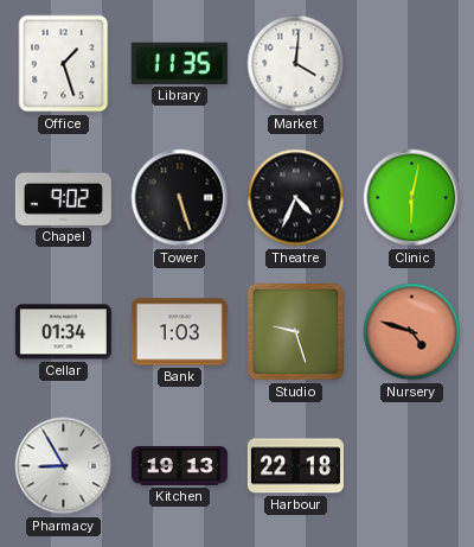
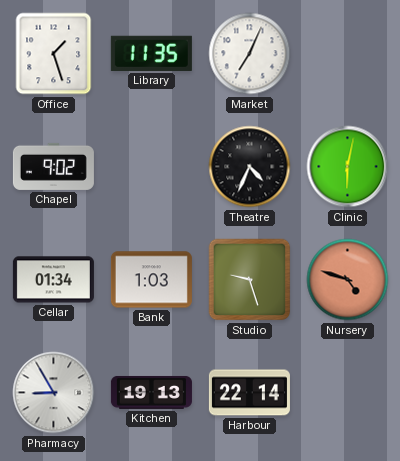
Market: 4:01 -> 7:04
Tower: 5:27 -> none
Harbour: 22:18 -> 22:14
